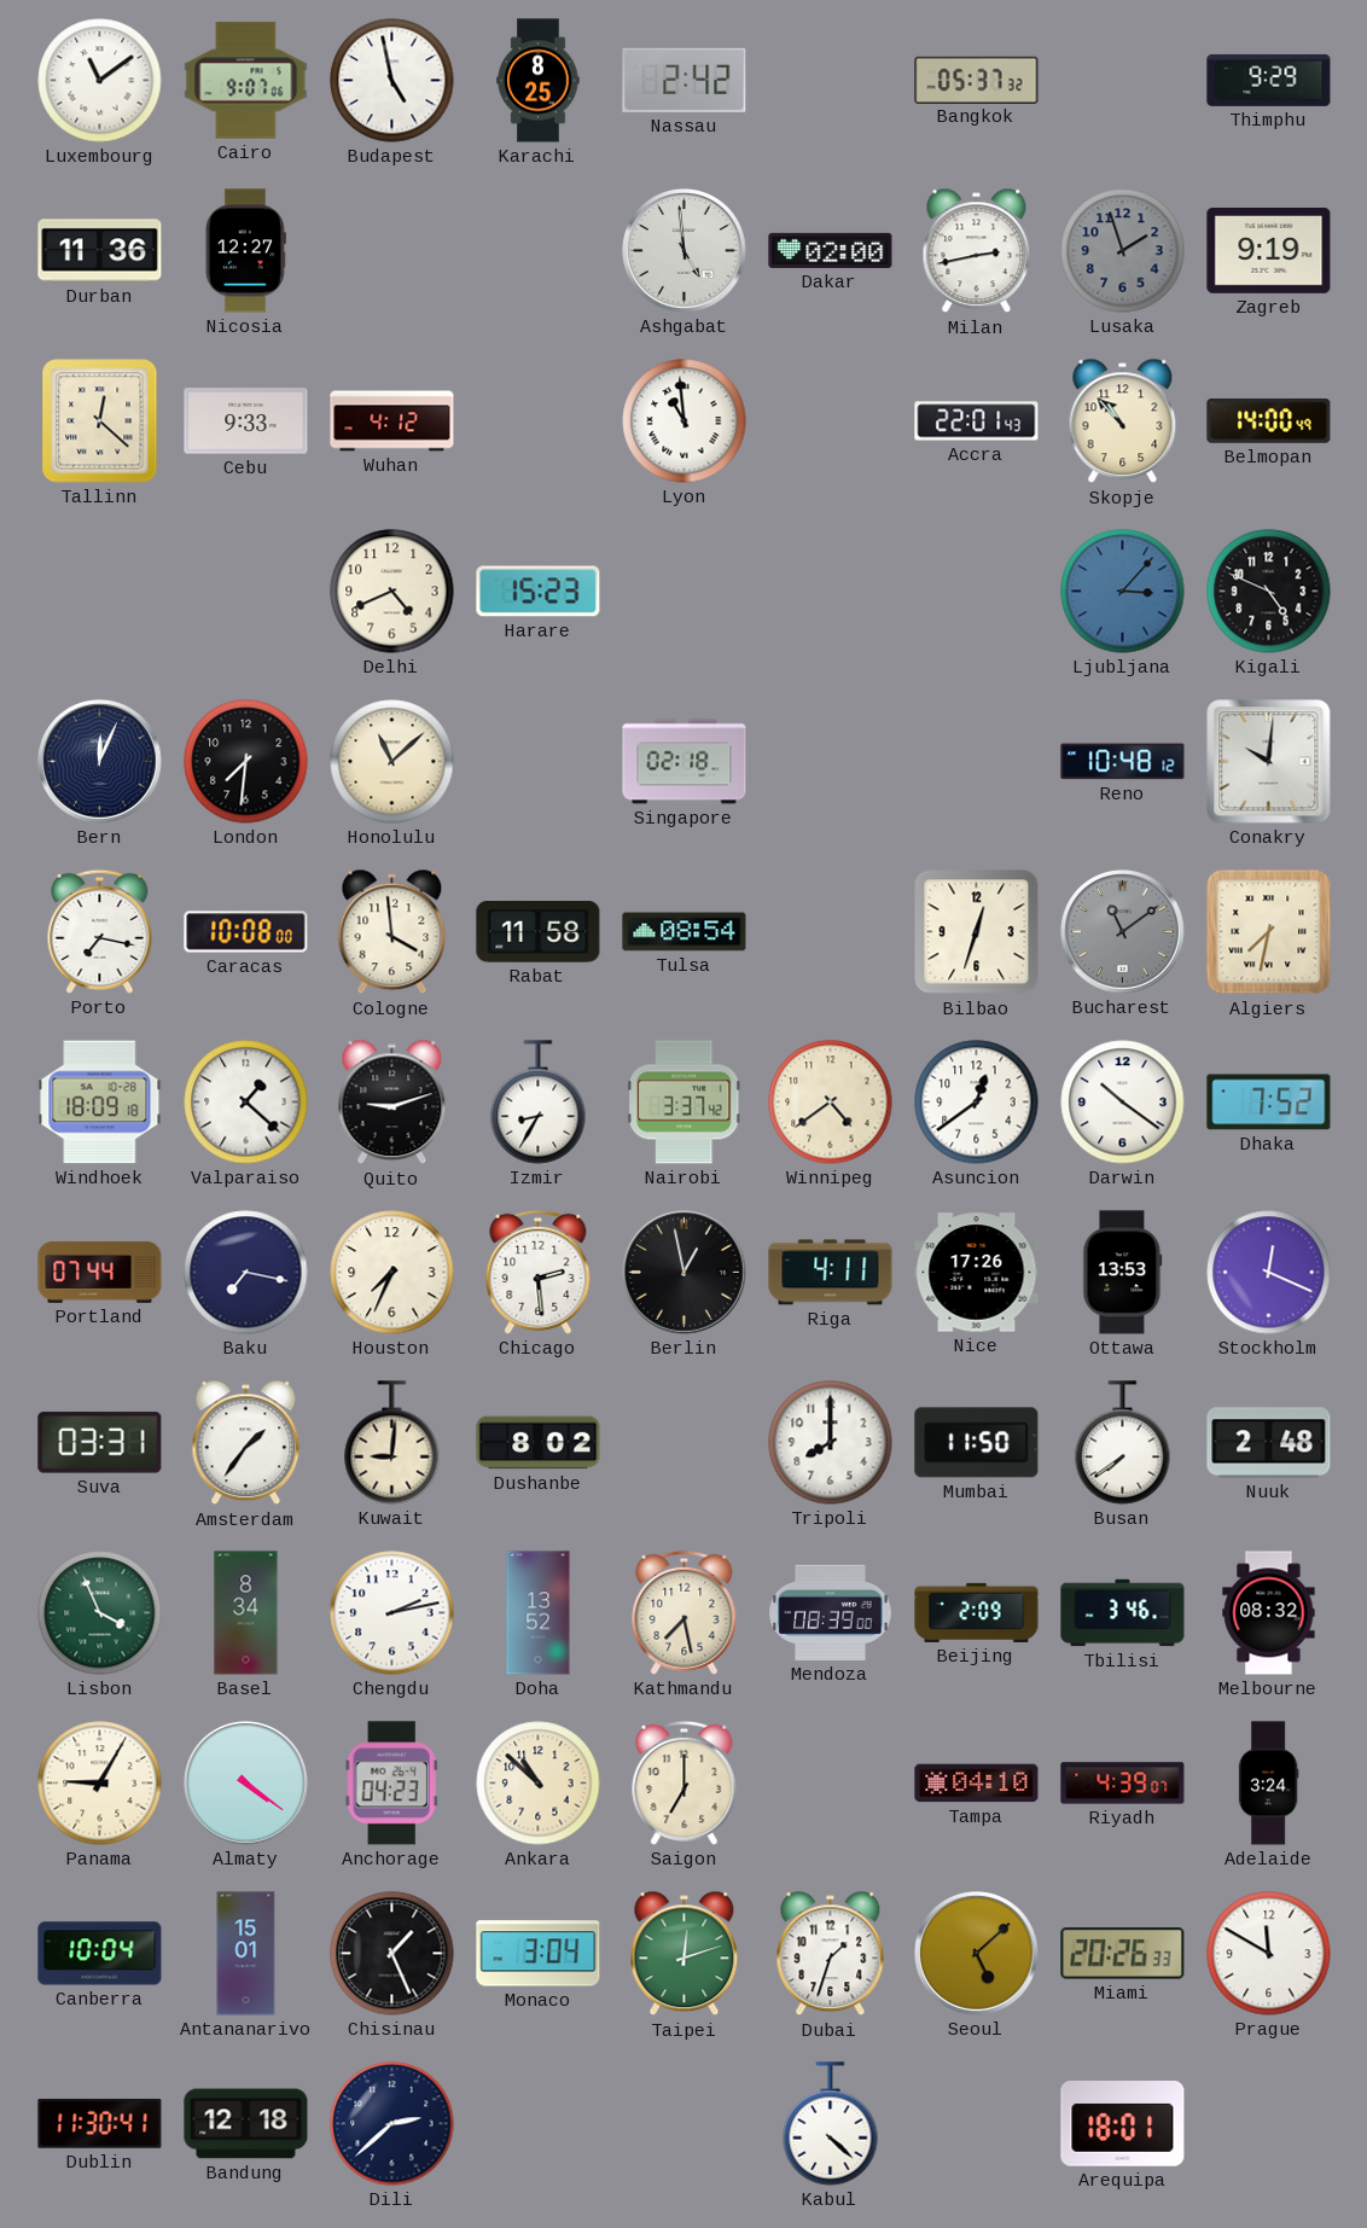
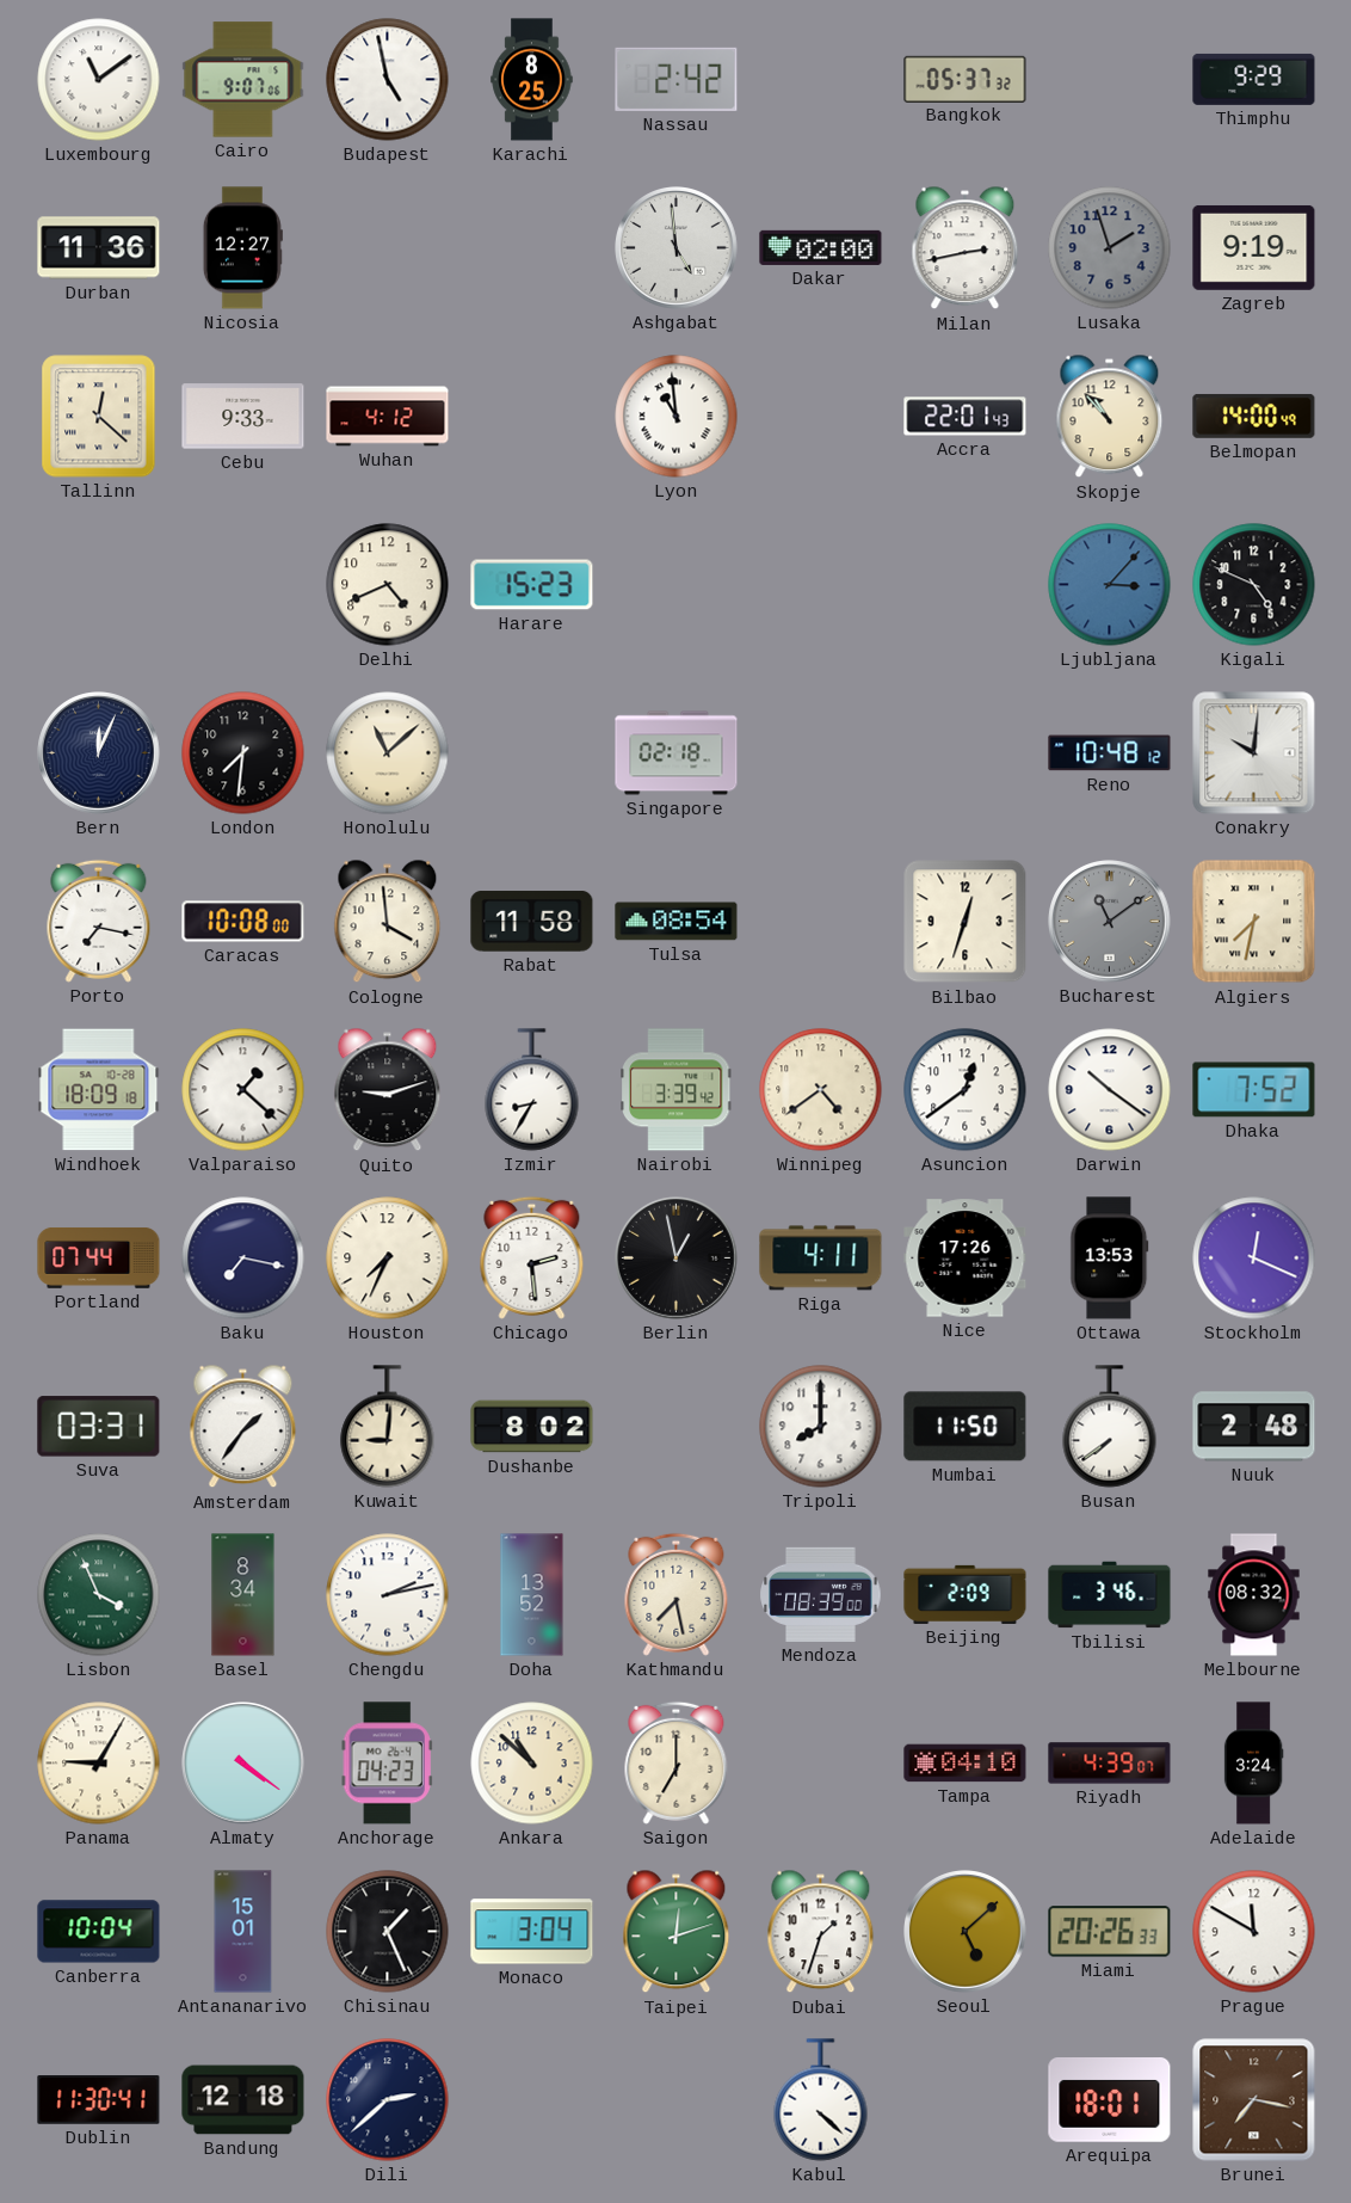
Nairobi: 3:37 -> 3:39
Brunei: none -> 7:17
